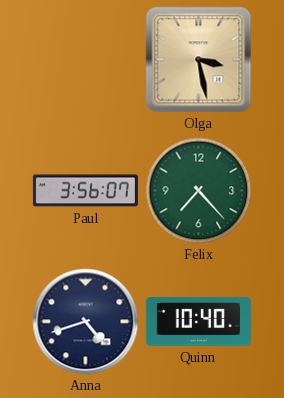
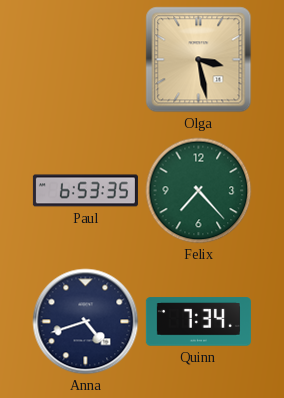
Paul: 3:56 -> 6:53
Quinn: 10:40 -> 7:34
